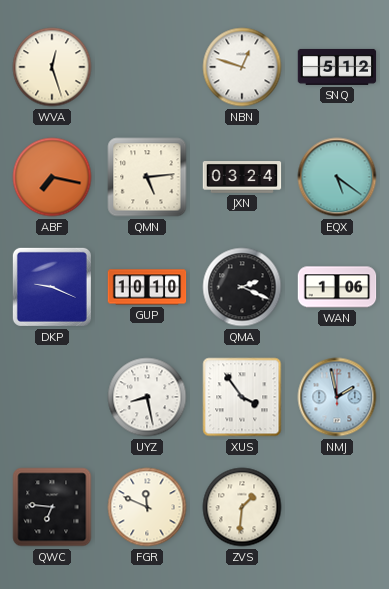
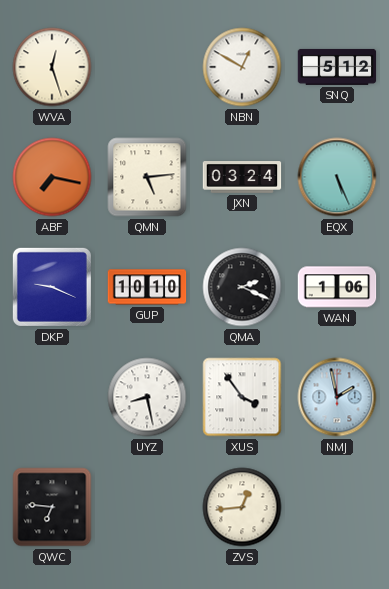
NBN: 12:48 -> 12:50
EQX: 5:21 -> 5:26
FGR: 11:49 -> none
ZVS: 1:31 -> 12:44
